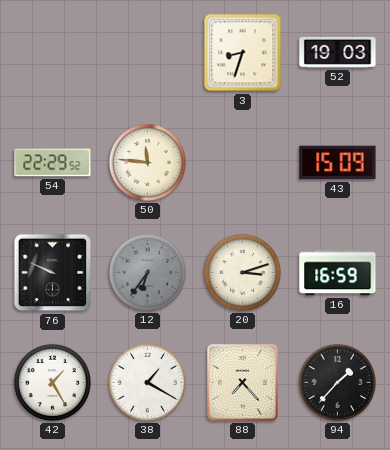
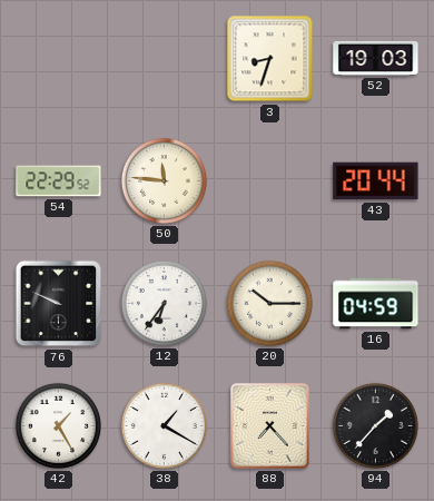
43: 15:09 -> 20:44
12 dial: grey -> white
20: 3:12 -> 10:15
16: 16:59 -> 04:59
